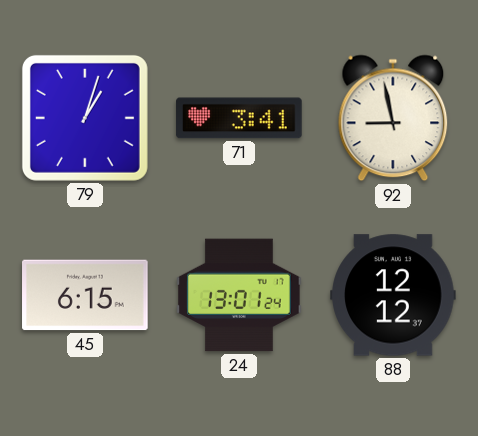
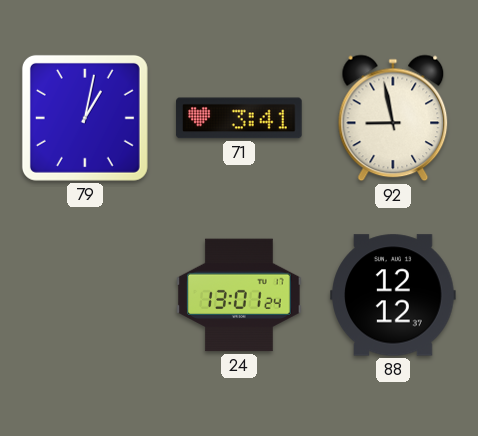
79: 1:03 -> 1:02
45: 6:15 -> none
